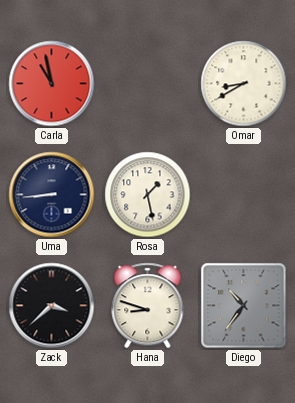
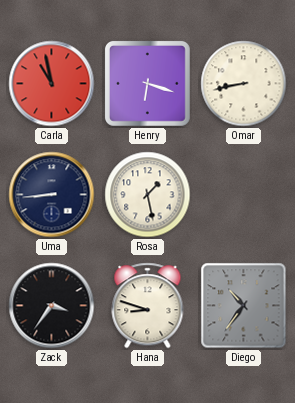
Henry: none -> 6:18
Omar: 8:40 -> 8:43
Zack: 3:38 -> 3:36
